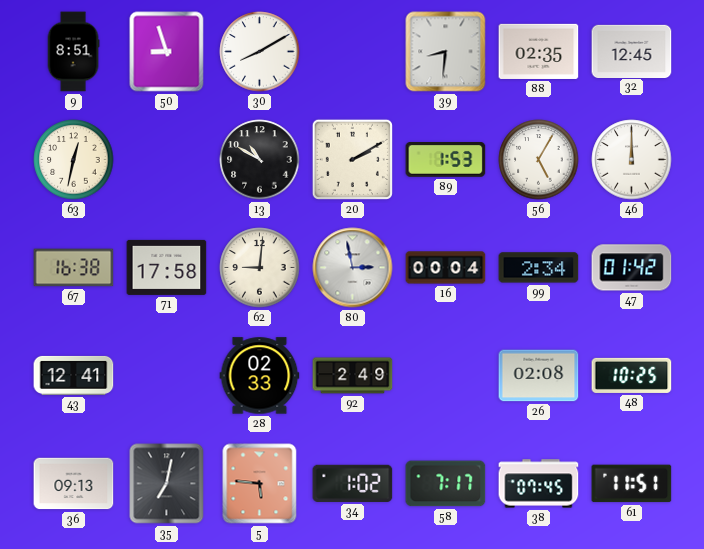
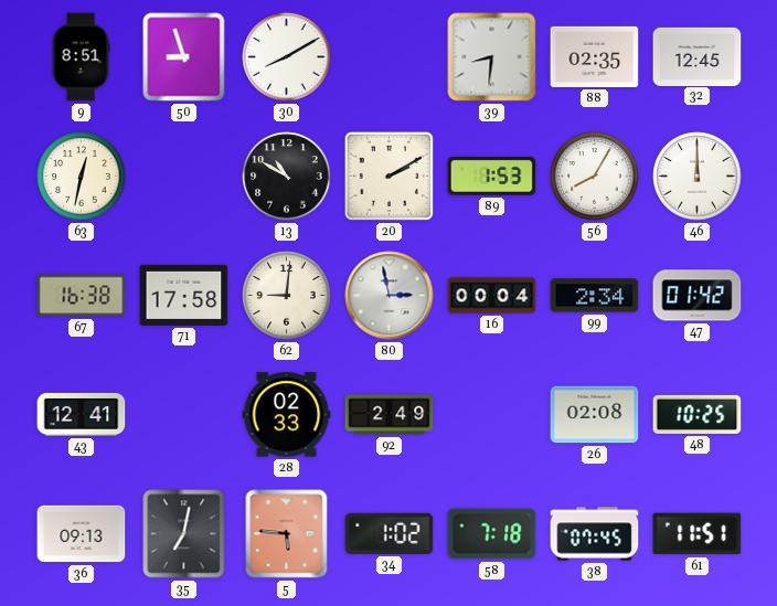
56: 5:05 -> 8:05
58: 7:17 -> 7:18
